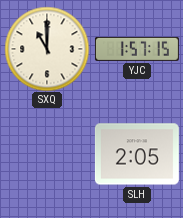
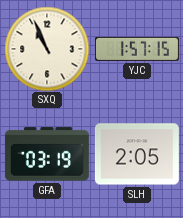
SXQ: 11:00 -> 10:56
GFA: none -> 03:19
